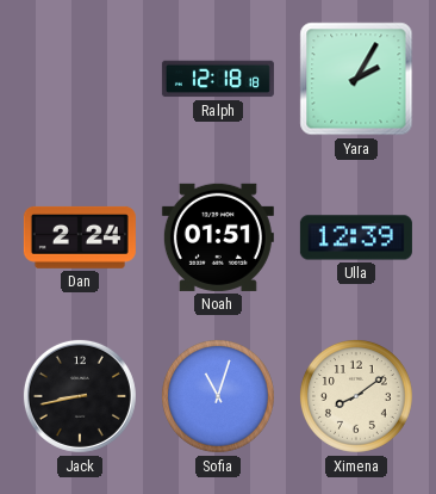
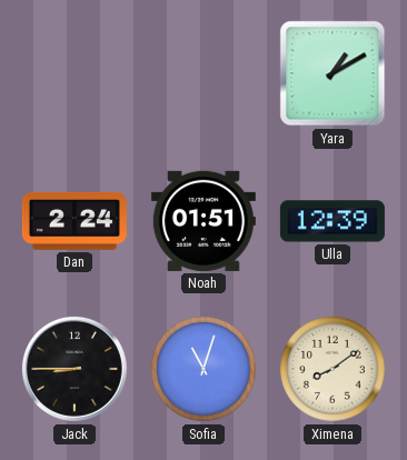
Ralph: 12:18 -> none
Yara: 2:05 -> 1:10
Jack: 8:43 -> 8:45
